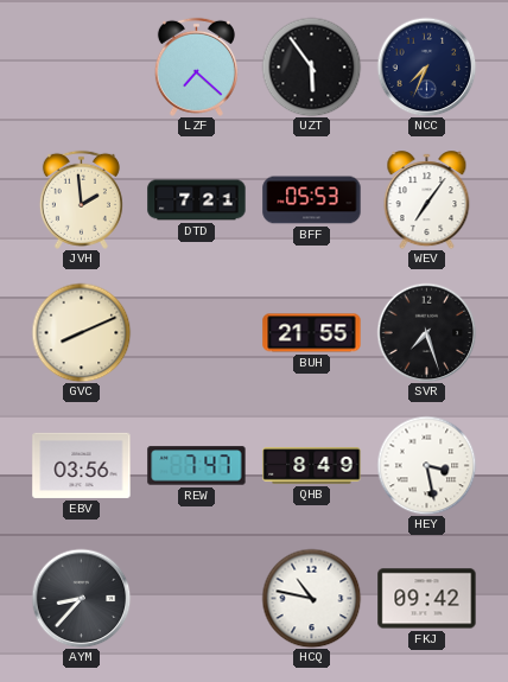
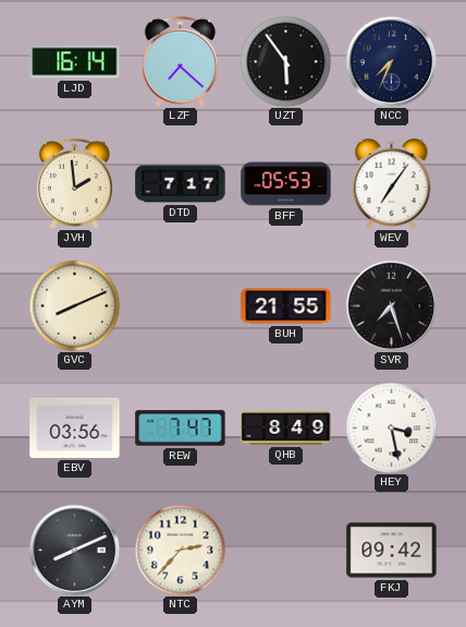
LJD: none -> 16:14
DTD: 7:21 -> 7:17
AYM: 8:37 -> 8:11
NTC: none -> 2:37
HCQ: 10:47 -> none
